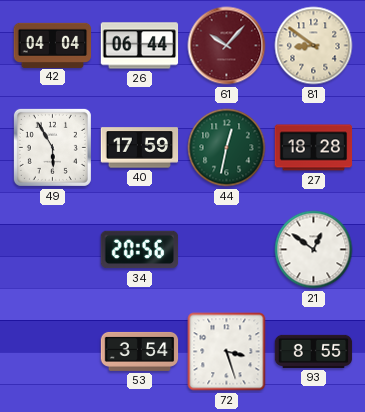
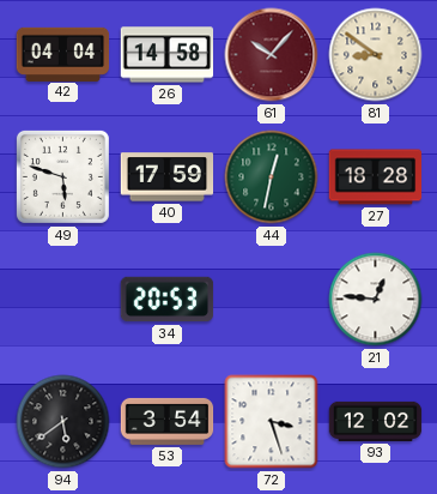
26: 06:44 -> 14:58
49: 5:55 -> 5:48
34: 20:56 -> 20:53
21: 12:51 -> 12:46
94: none -> 5:39
93: 8:55 -> 12:02
